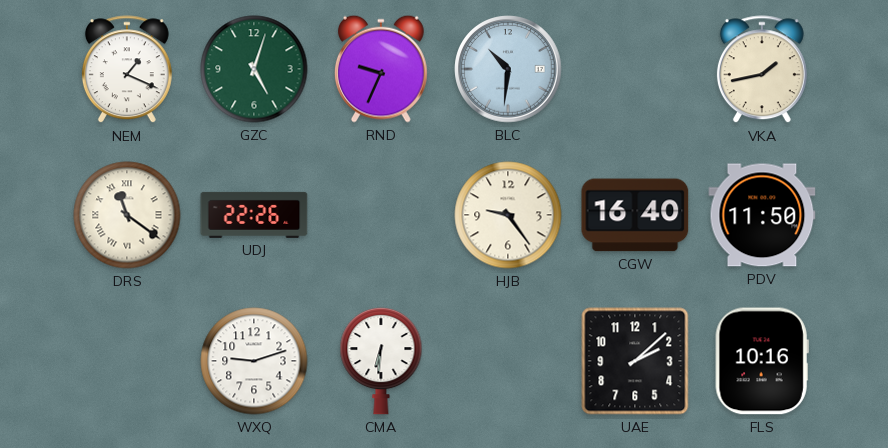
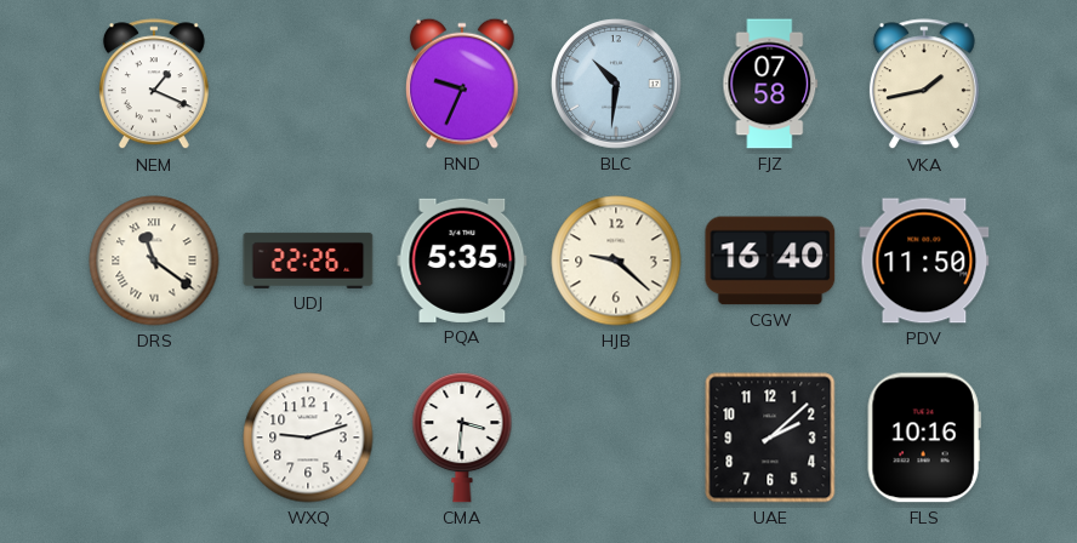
GZC: 5:03 -> none
FJZ: none -> 07:58
PQA: none -> 5:35
HJB: 9:24 -> 9:22
CMA: 6:31 -> 3:31
